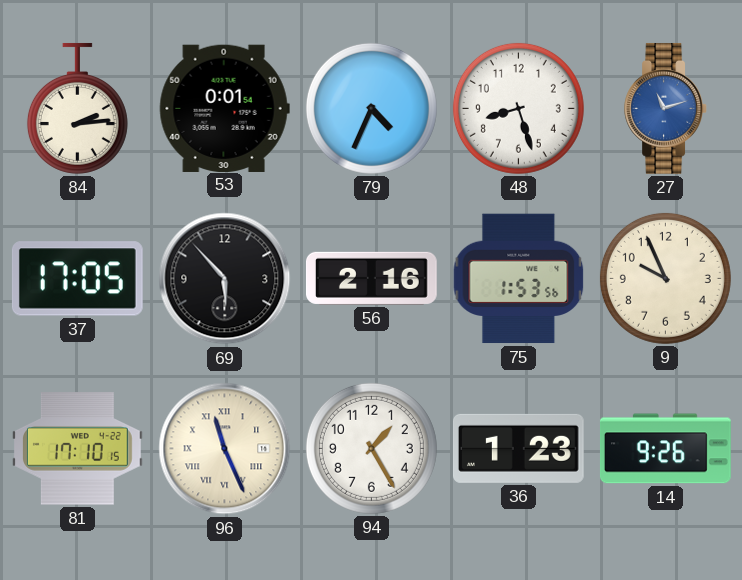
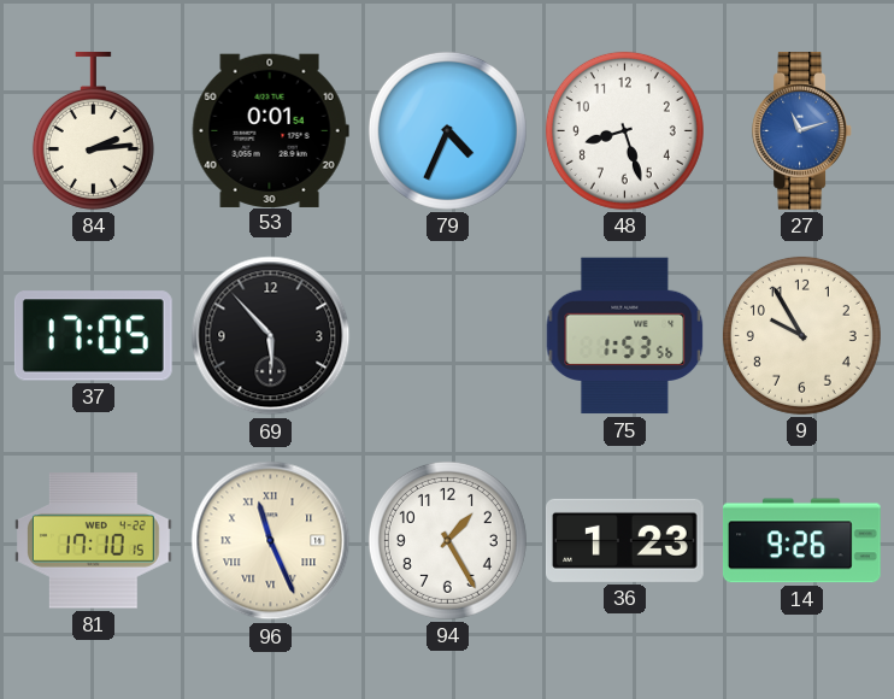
56: 2:16 -> none
9: 9:56 -> 9:55
